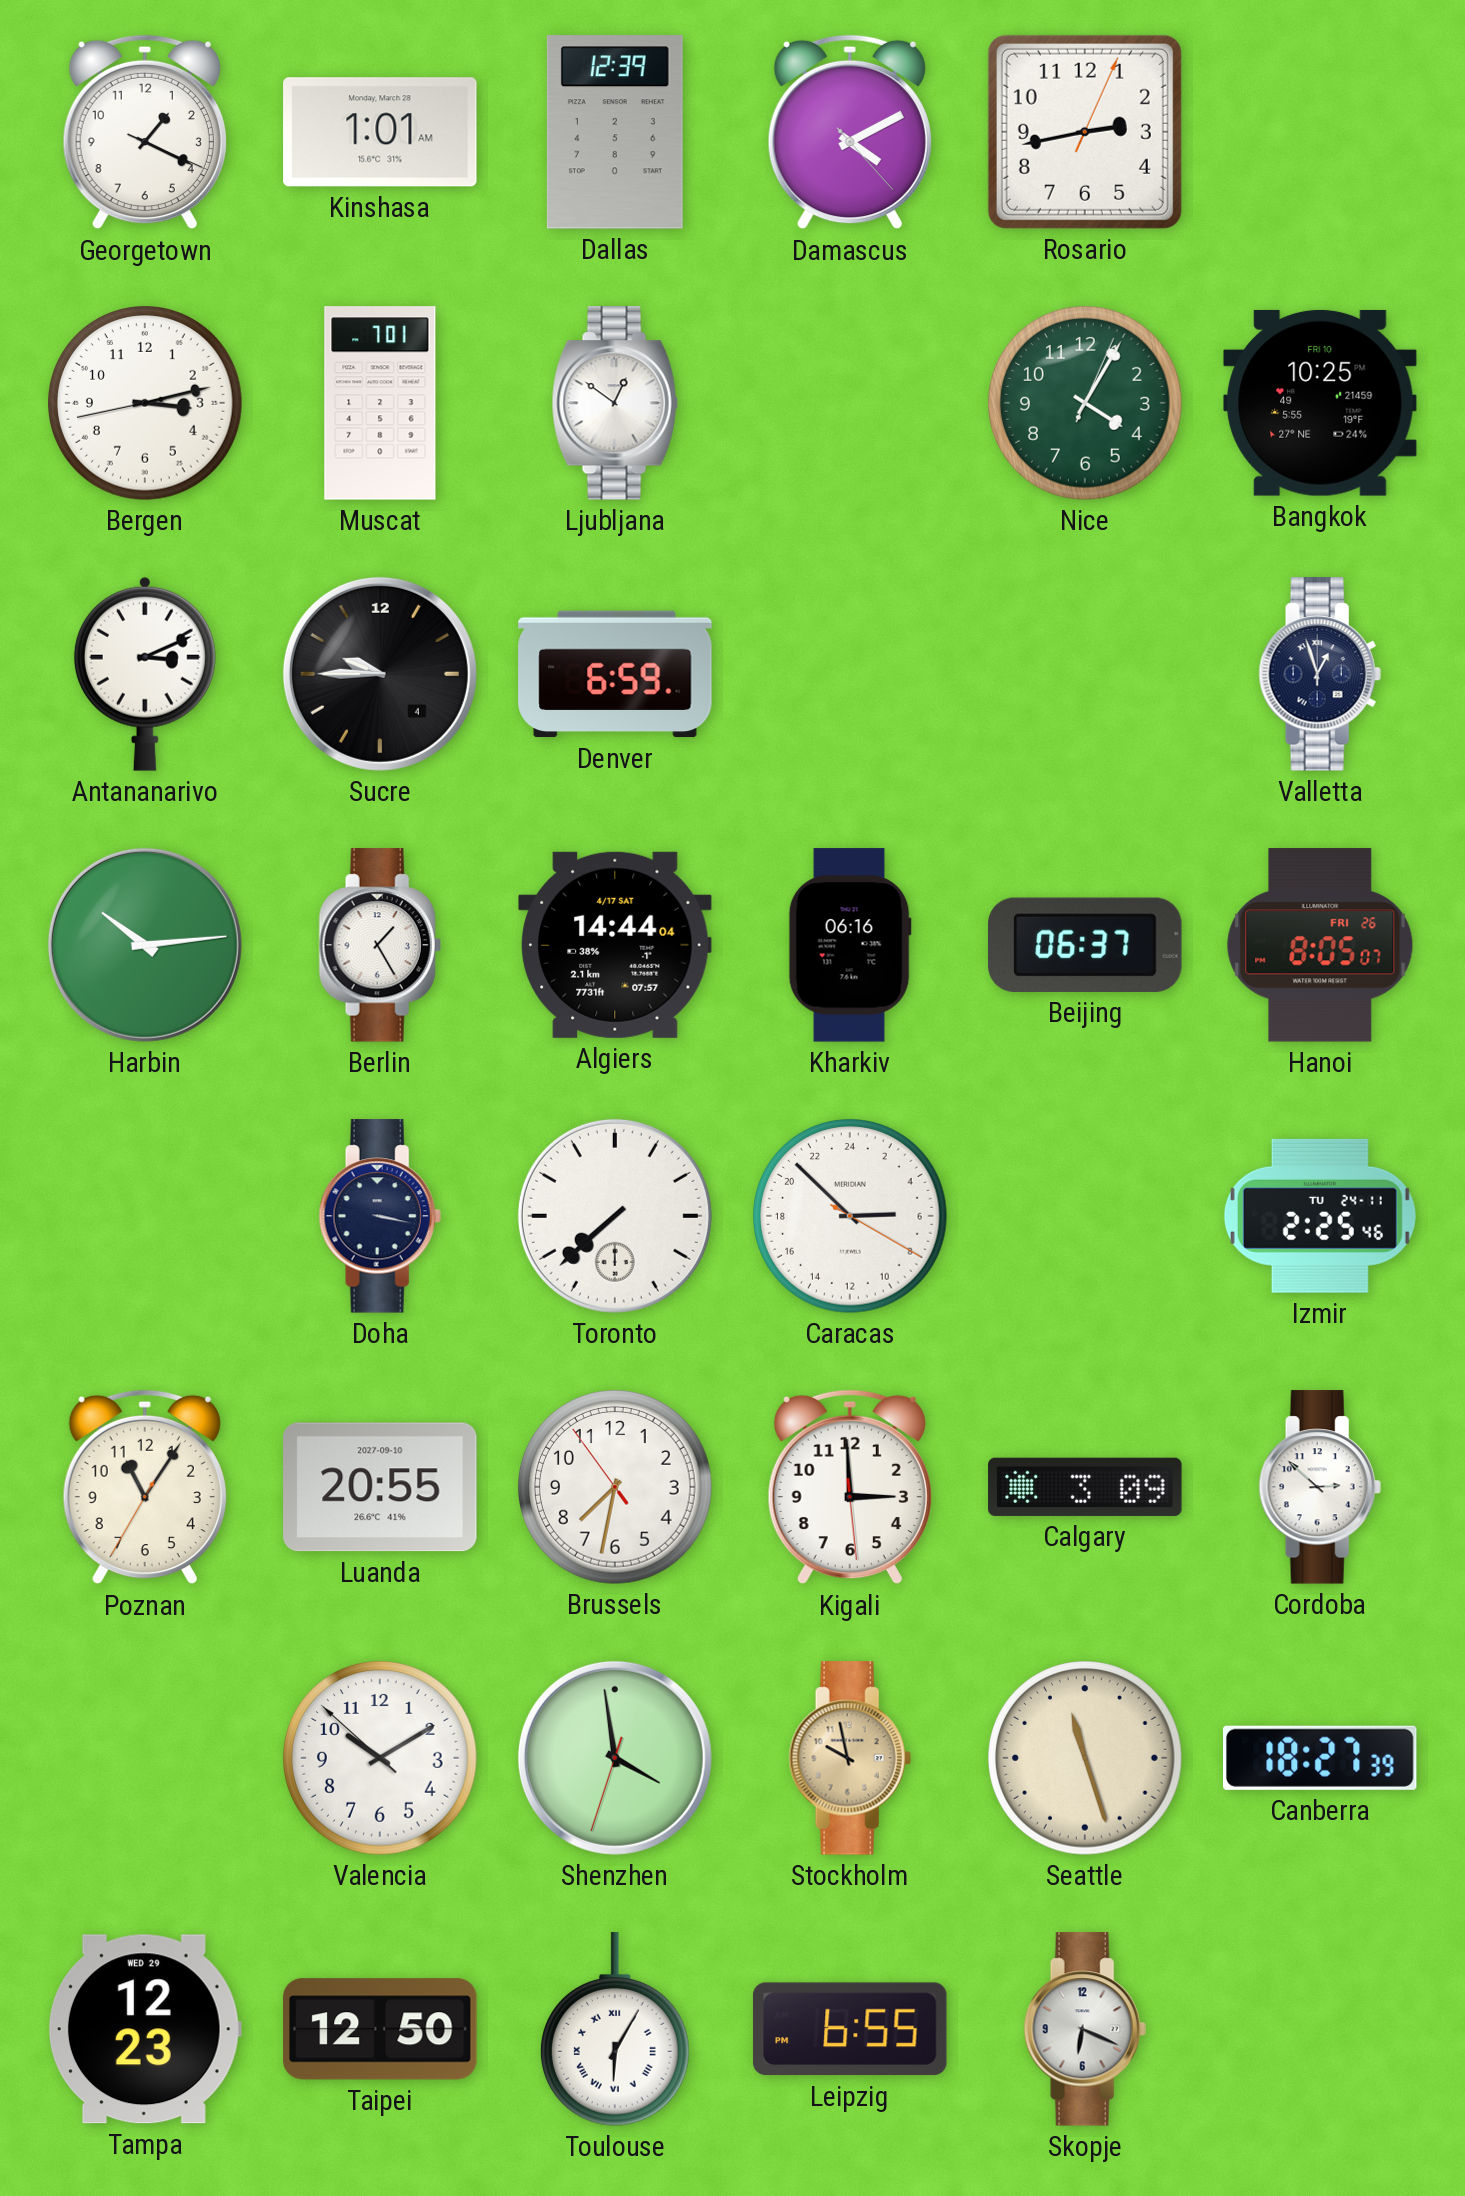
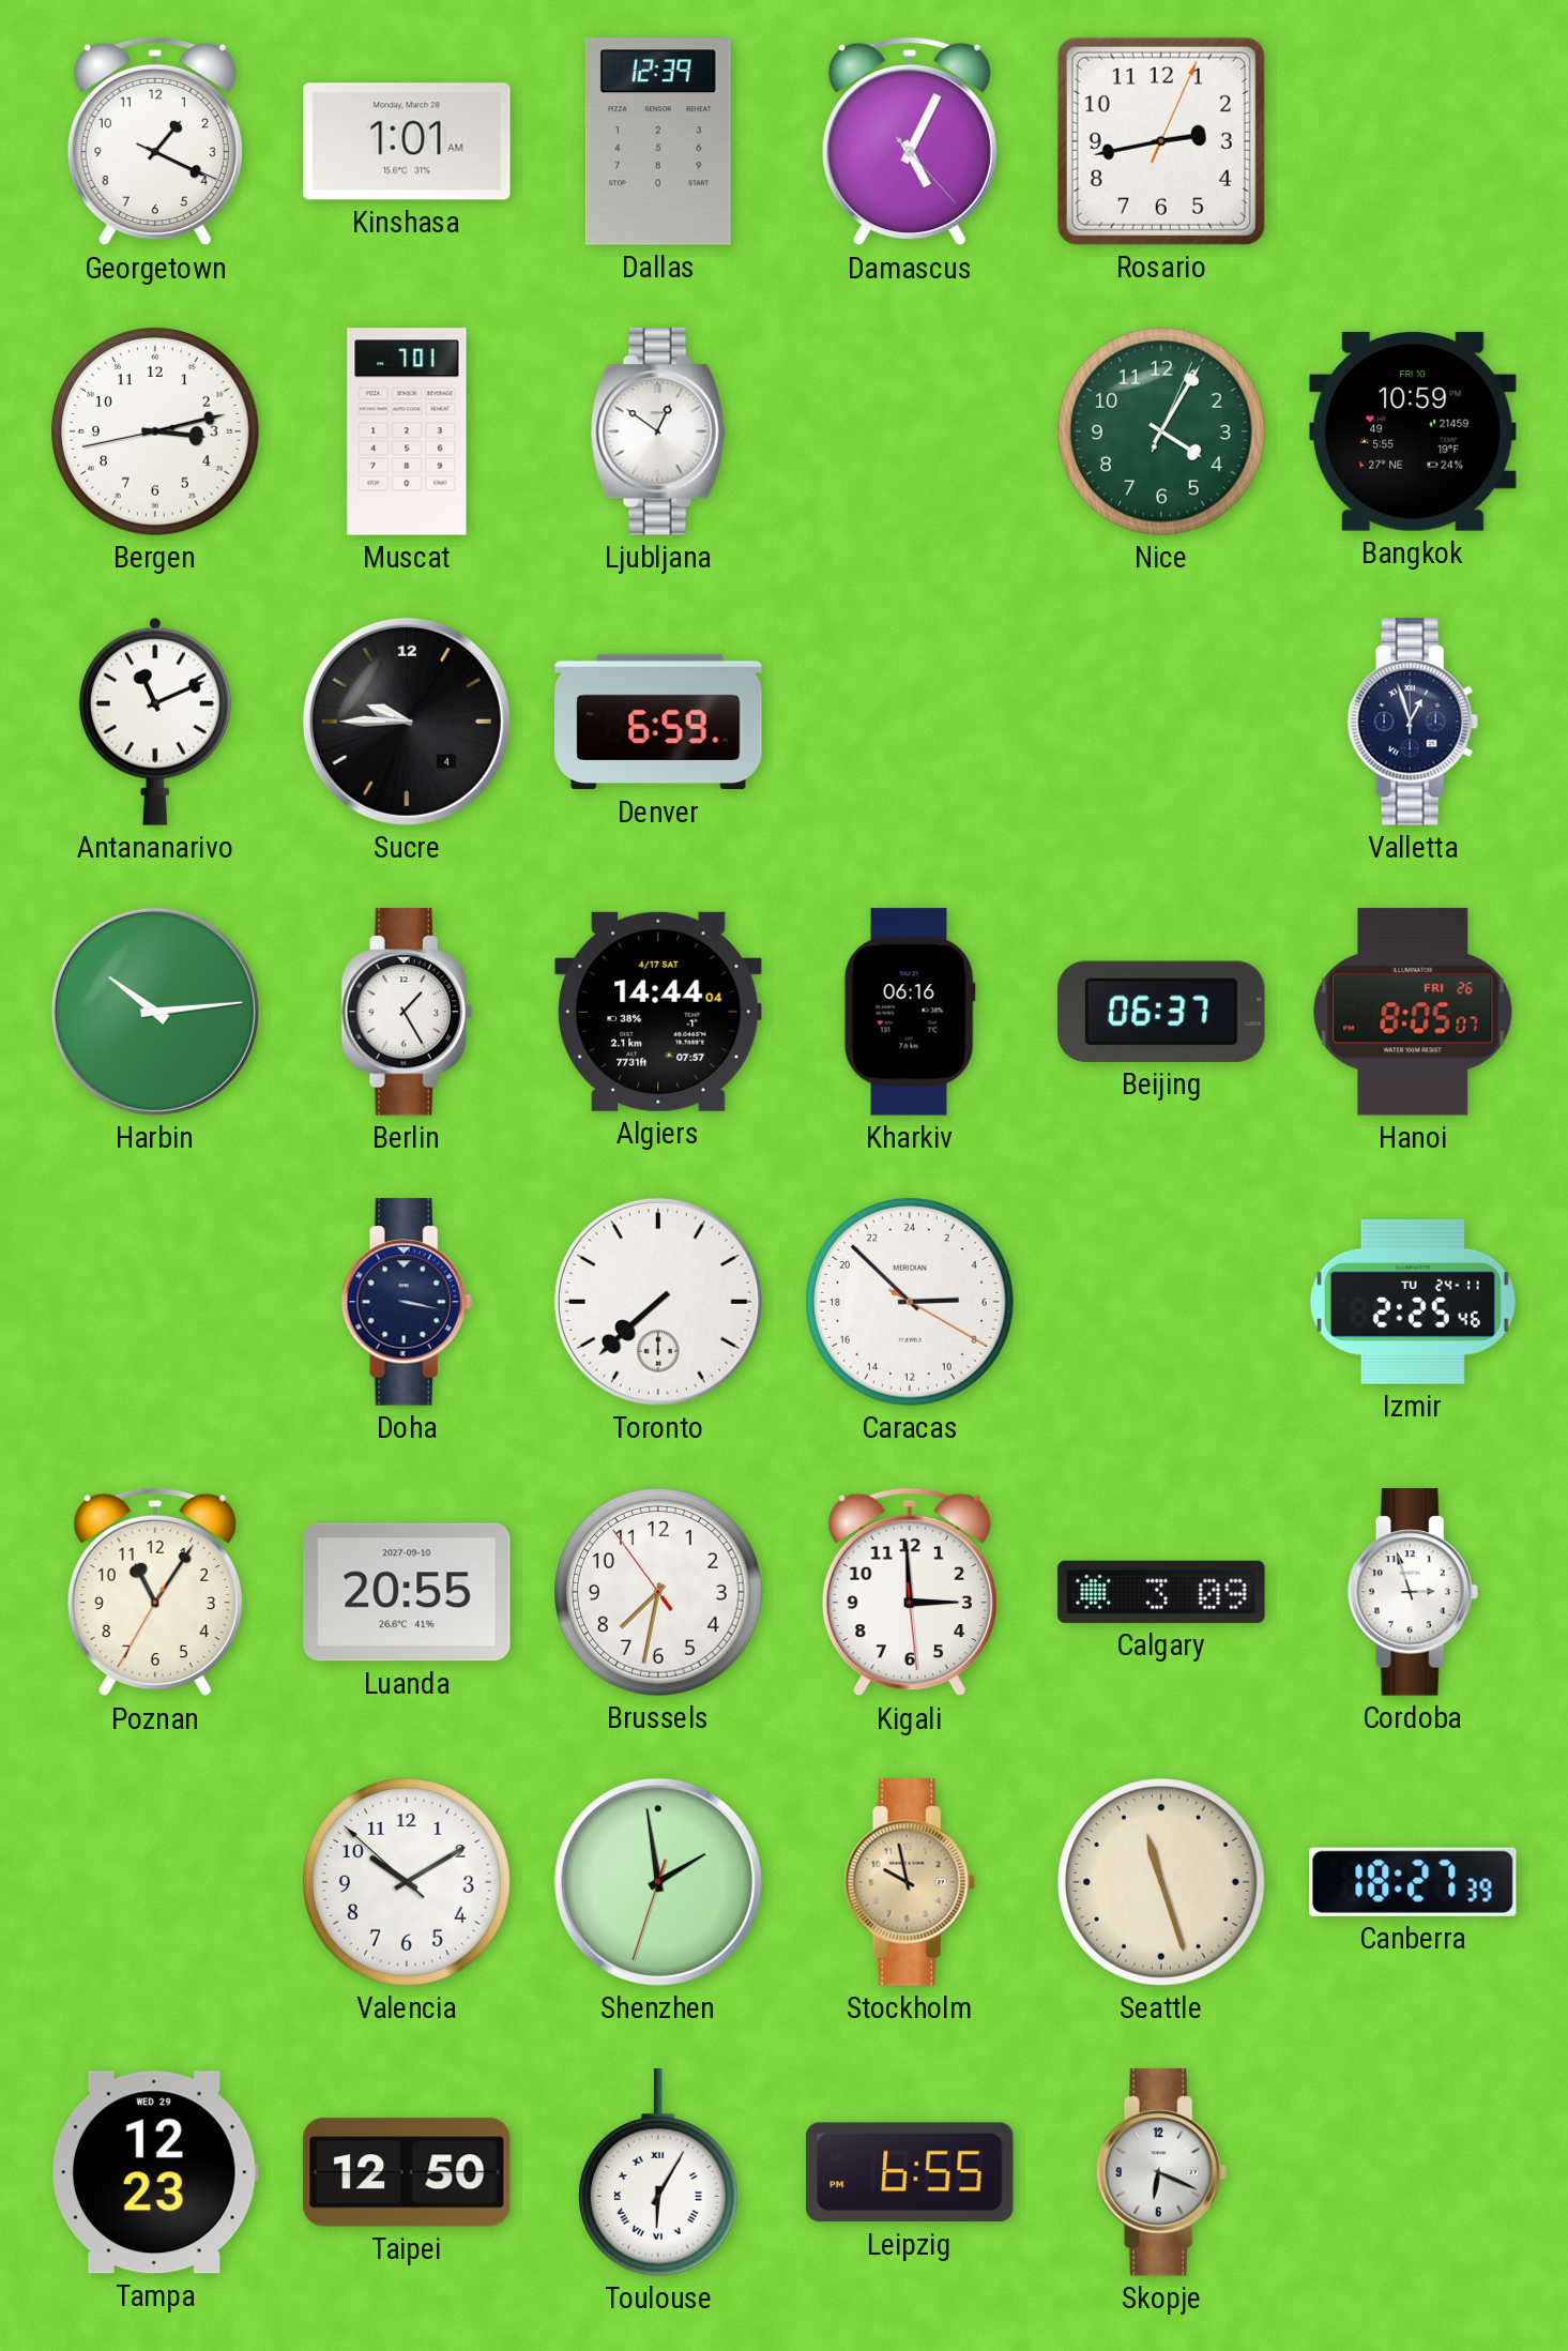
Damascus: 4:10 -> 5:04
Bangkok: 10:25 -> 10:59
Antananarivo: 3:11 -> 11:11
Cordoba: 2:52 -> 2:57
Shenzhen: 3:58 -> 1:58
